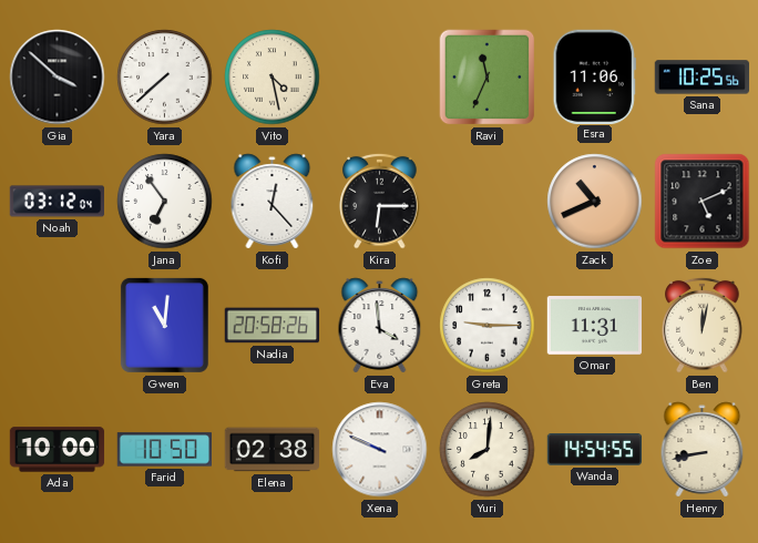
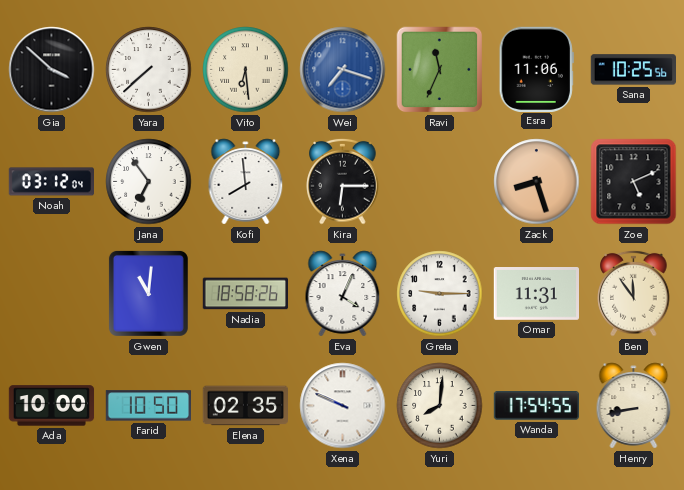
Vito: 4:28 -> 6:29
Wei: none -> 7:18
Kofi: 12:23 -> 7:59
Zack: 10:41 -> 8:27
Nadia: 20:58 -> 18:58
Eva: 3:59 -> 4:04
Ben: 12:02 -> 11:54
Elena: 02:38 -> 02:35
Wanda: 14:54 -> 17:54
